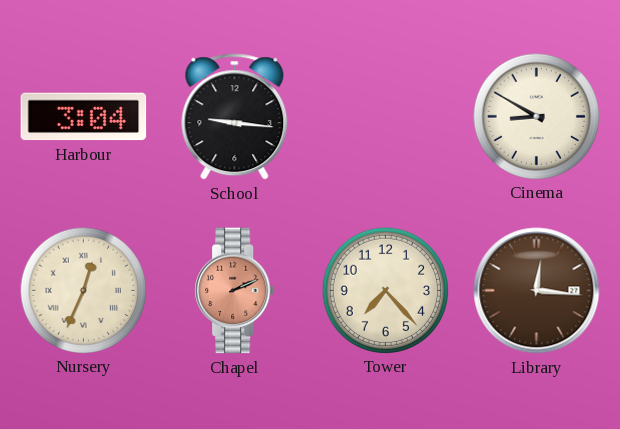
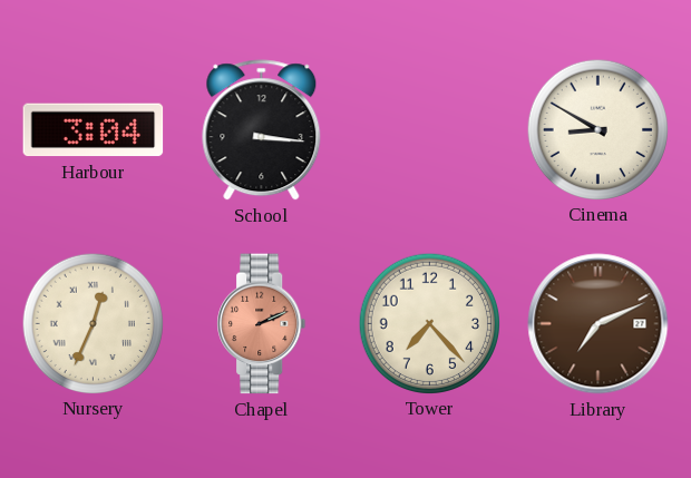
School: 9:16 -> 3:16
Library: 12:16 -> 7:11
